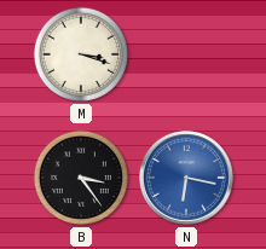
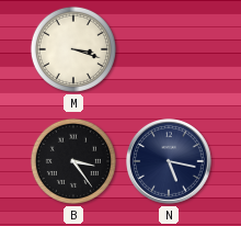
N: 6:17 -> 5:17
N dial: blue -> navy
